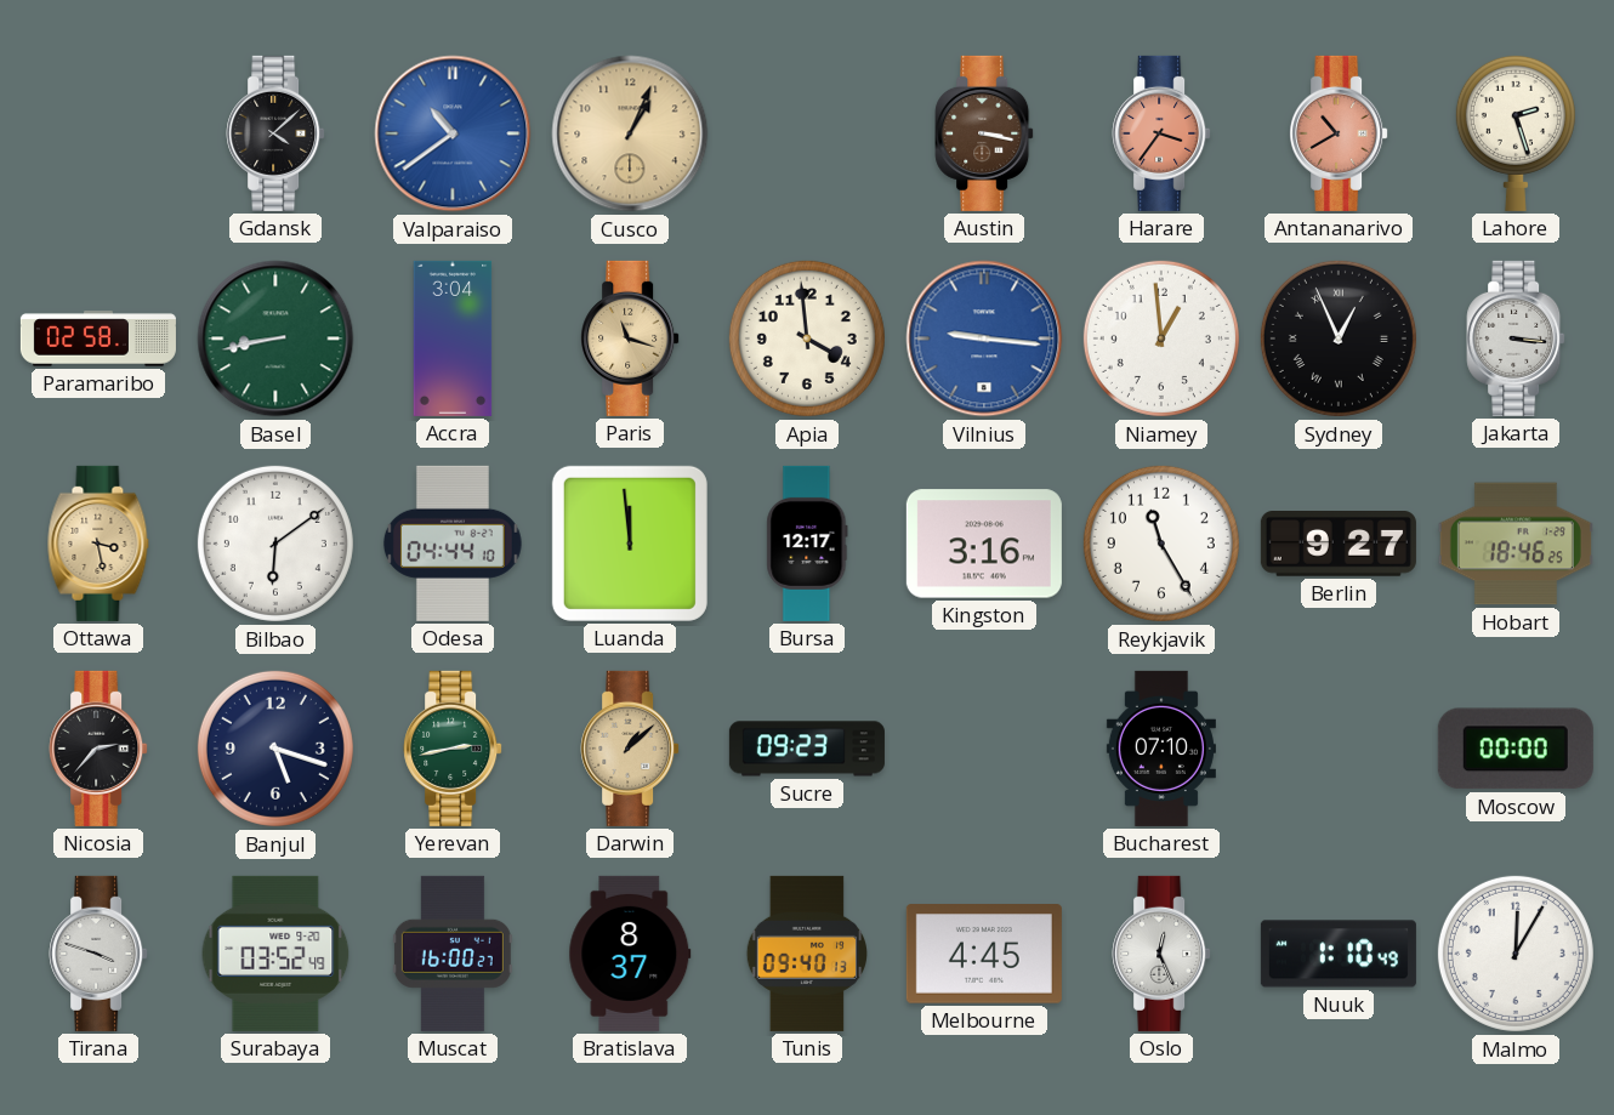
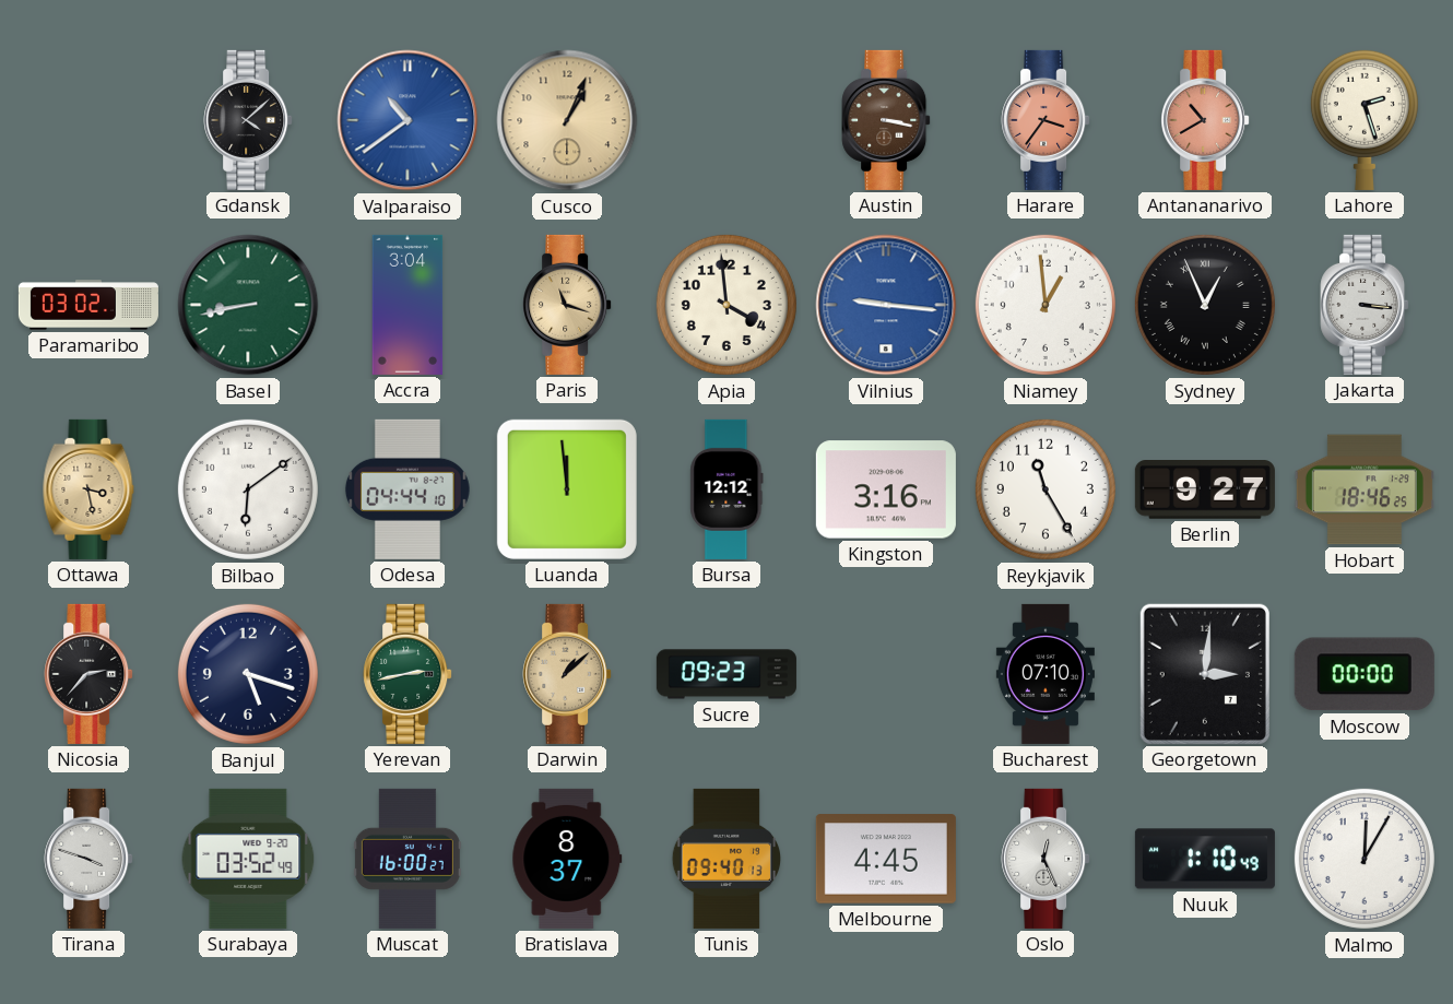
Paramaribo: 02:58 -> 03:02
Bursa: 12:17 -> 12:12
Georgetown: none -> 3:01
